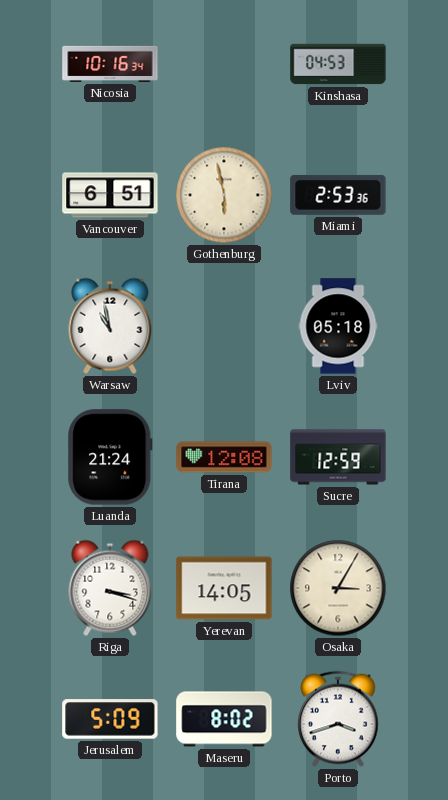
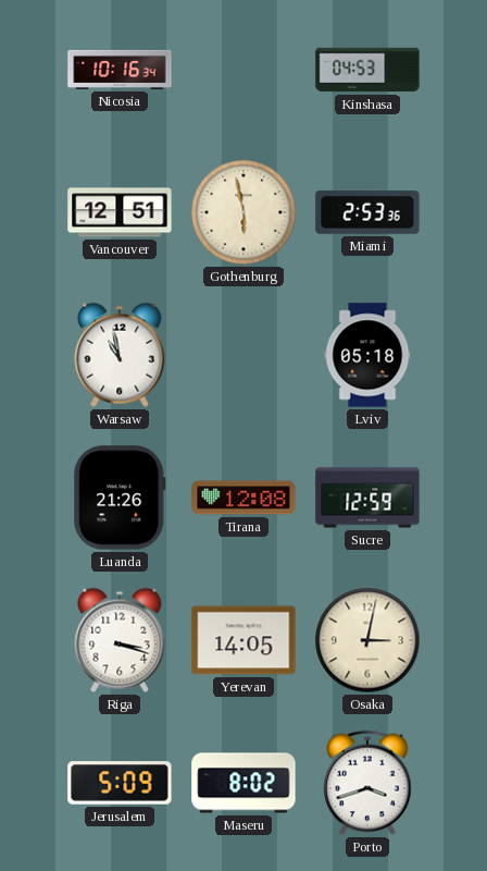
Vancouver: 6:51 -> 12:51
Luanda: 21:24 -> 21:26
Osaka: 3:05 -> 3:02
